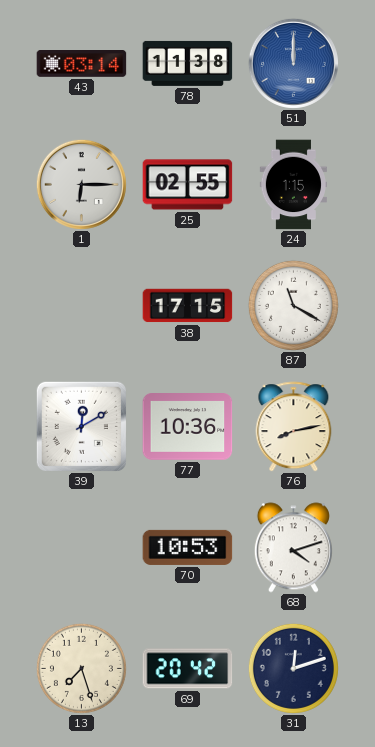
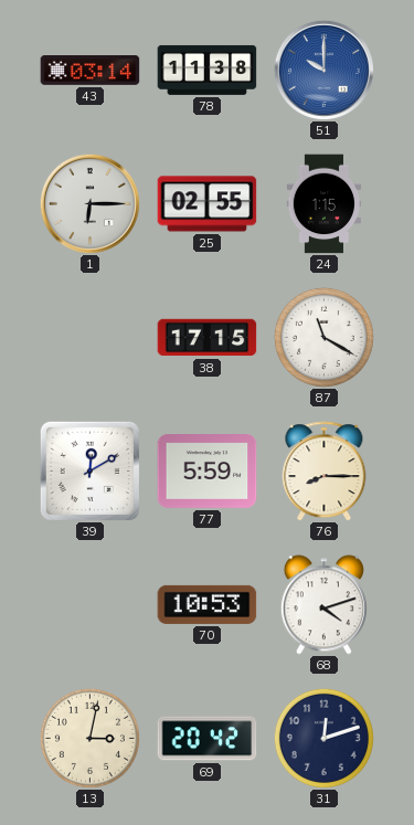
51: 12:00 -> 10:00
77: 10:36 -> 5:59
76: 8:13 -> 8:15
13: 7:27 -> 3:02
